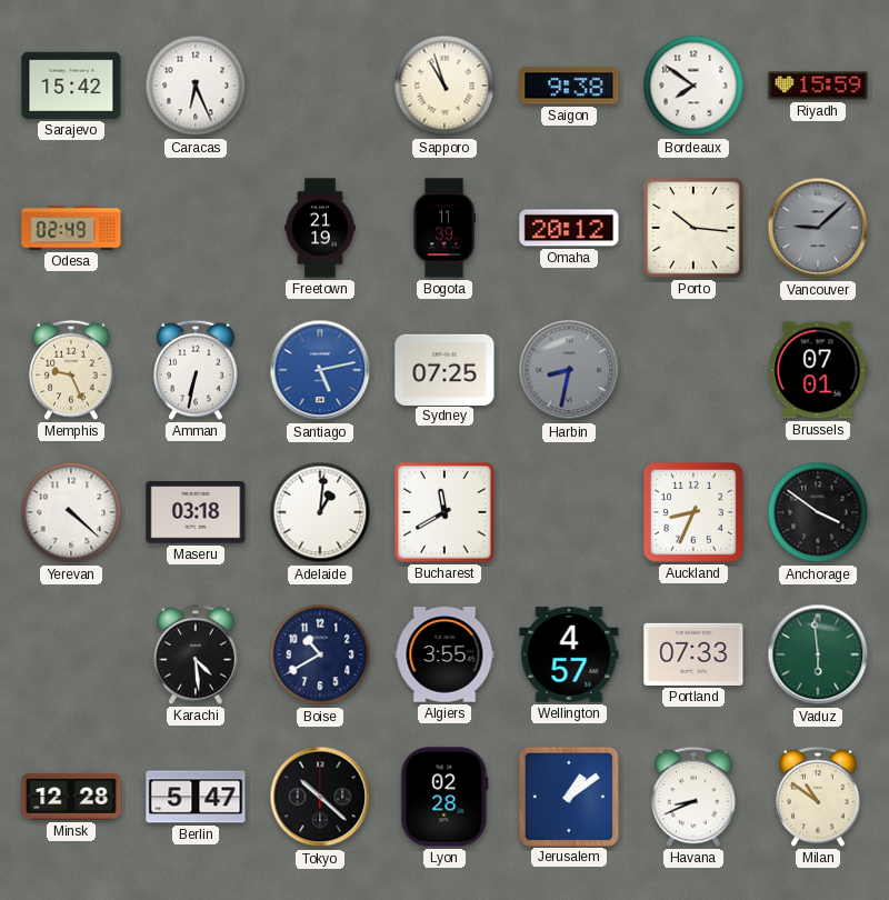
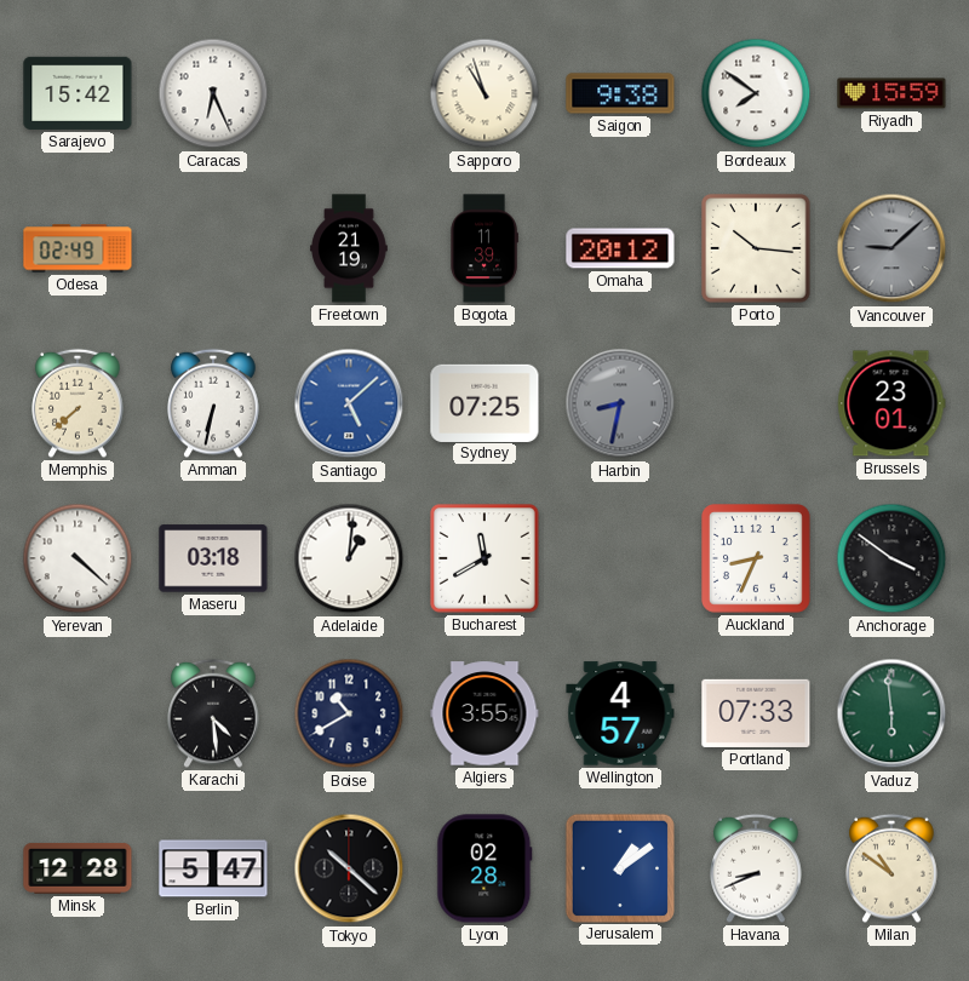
Memphis: 9:26 -> 7:38
Santiago: 5:13 -> 5:08
Brussels: 07:01 -> 23:01
